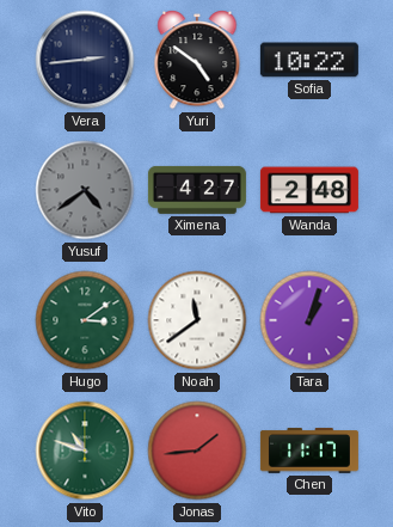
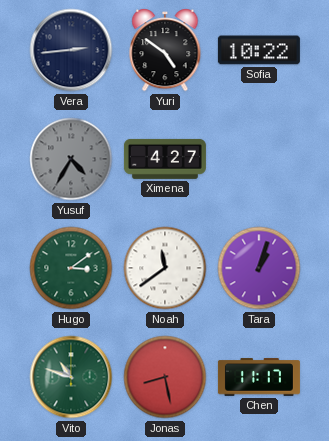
Yusuf: 4:39 -> 4:35
Wanda: 2:48 -> none
Jonas: 1:44 -> 8:28
